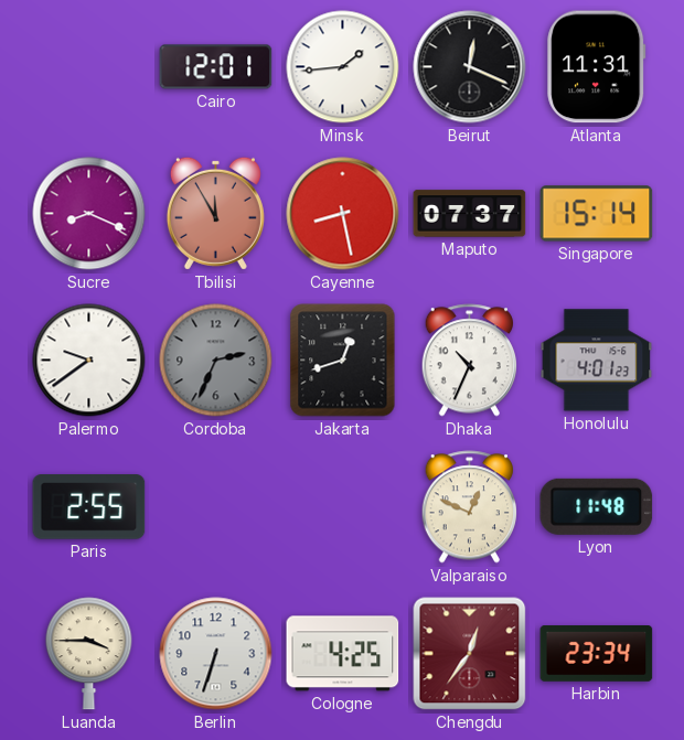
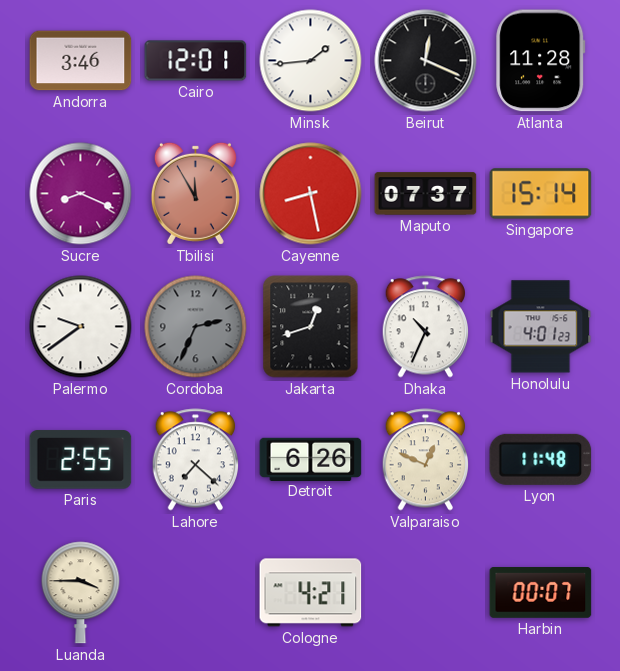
Andorra: none -> 3:46
Atlanta: 11:31 -> 11:28
Lahore: none -> 7:22
Detroit: none -> 6:26
Berlin: 6:33 -> none
Cologne: 4:25 -> 4:21
Chengdu: 12:36 -> none
Harbin: 23:34 -> 00:07
